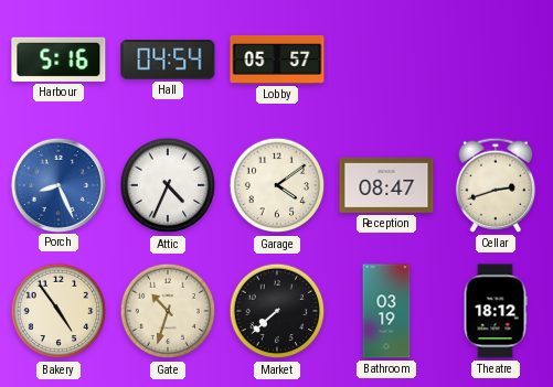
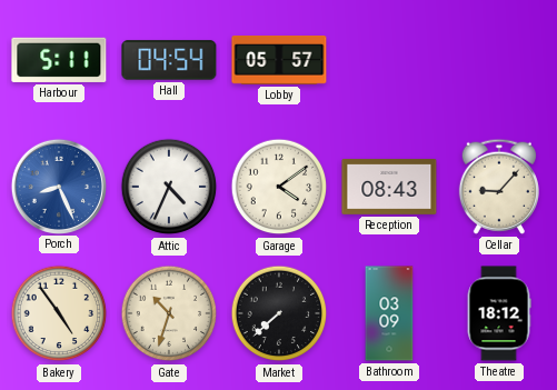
Harbour: 5:16 -> 5:11
Reception: 08:47 -> 08:43
Cellar: 2:42 -> 9:07
Bathroom: 03:19 -> 03:09
